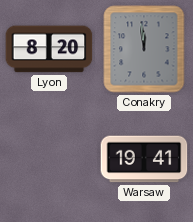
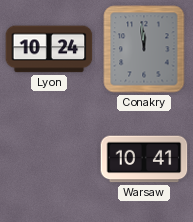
Lyon: 8:20 -> 10:24
Warsaw: 19:41 -> 10:41
